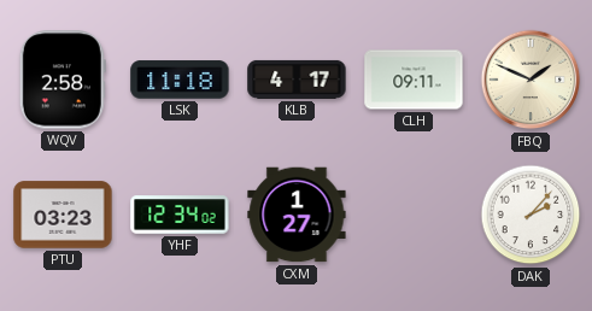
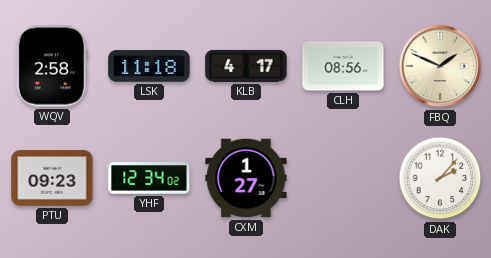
CLH: 09:11 -> 08:56
PTU: 03:23 -> 09:23
